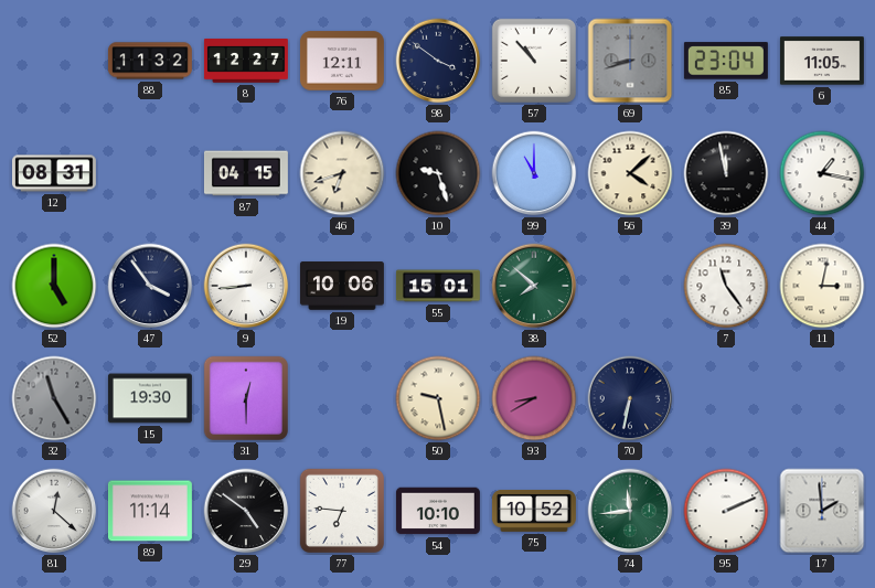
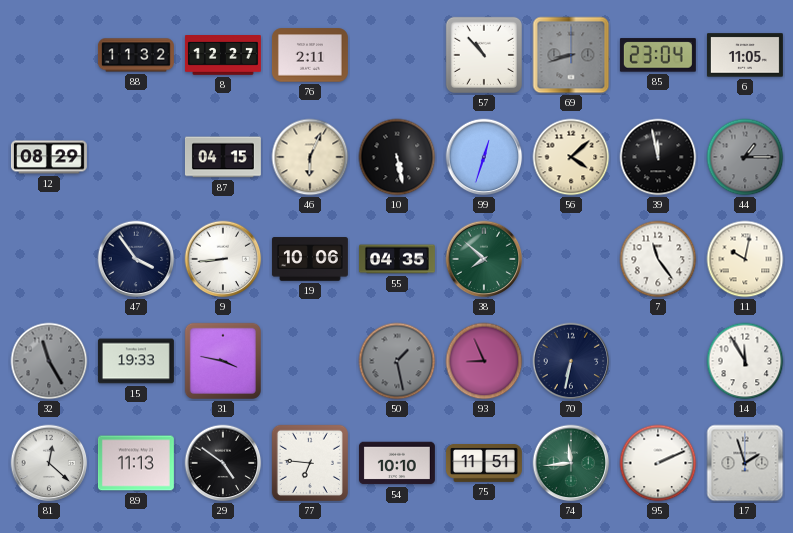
76: 12:11 -> 2:11
98: 3:51 -> none
12: 08:31 -> 08:29
46: 6:42 -> 6:04
10: 9:27 -> 5:28
99: 11:00 -> 12:33
44: 1:17 -> 1:15
44 dial: white -> grey
52: 5:00 -> none
55: 15:01 -> 04:35
11: 3:02 -> 10:02
15: 19:30 -> 19:33
31: 12:30 -> 3:47
50: 9:28 -> 1:28
50 dial: cream -> grey
93: 8:40 -> 8:56
14: none -> 11:55
89: 11:14 -> 11:13
75: 10:52 -> 11:51
17: 1:59 -> 1:57
